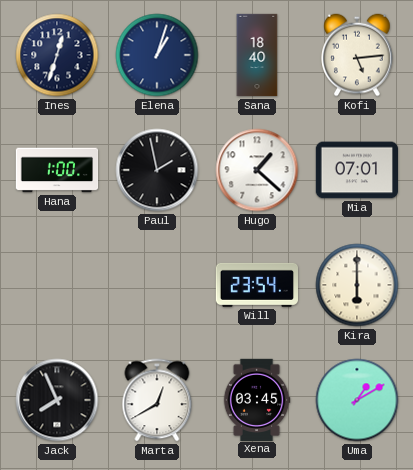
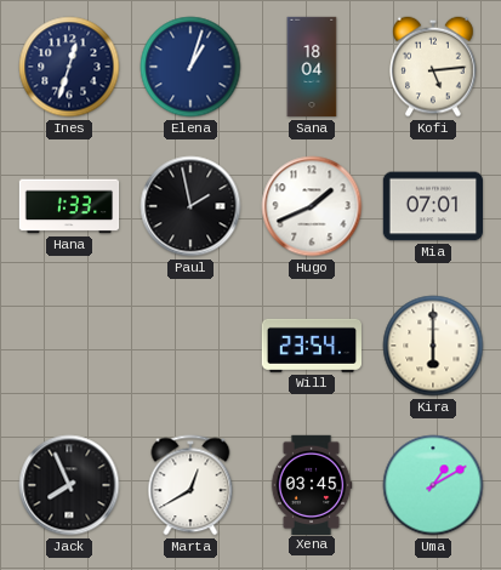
Sana: 18:40 -> 18:04
Hana: 1:00 -> 1:33
Hugo: 1:22 -> 1:41
